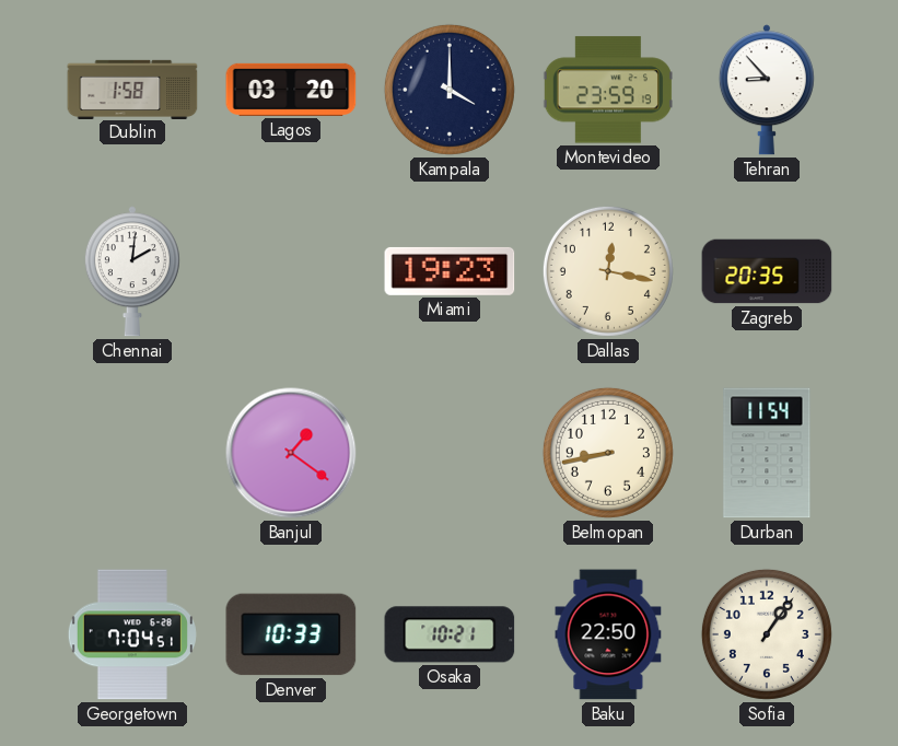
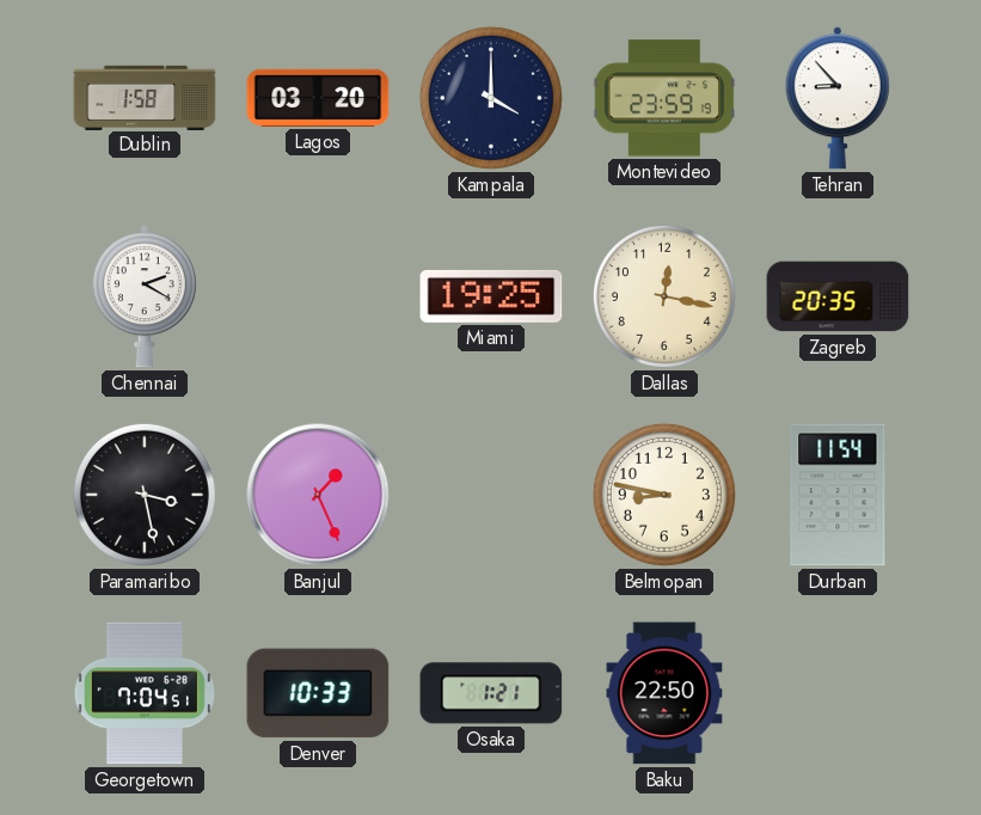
Chennai: 2:01 -> 2:20
Miami: 19:23 -> 19:25
Paramaribo: none -> 3:28
Banjul: 1:21 -> 1:26
Belmopan: 8:43 -> 8:47
Osaka: 10:21 -> 1:21
Sofia: 1:06 -> none
